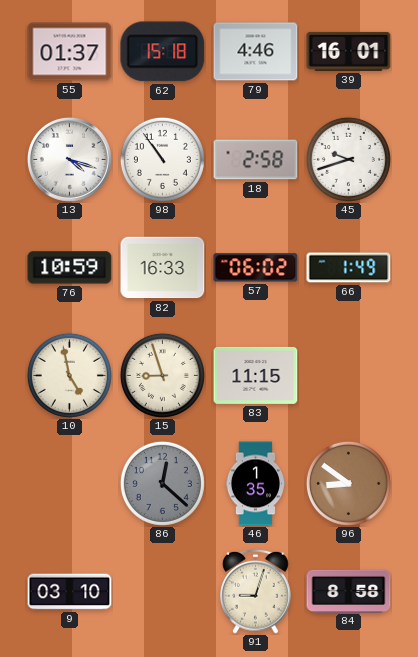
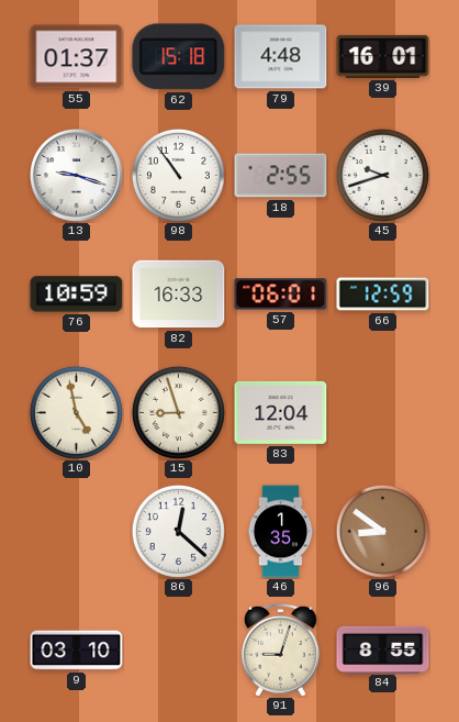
79: 4:46 -> 4:48
13: 4:18 -> 9:18
18: 2:58 -> 2:55
57: 06:02 -> 06:01
66: 1:49 -> 12:59
83: 11:15 -> 12:04
86 dial: grey -> white
84: 8:58 -> 8:55
